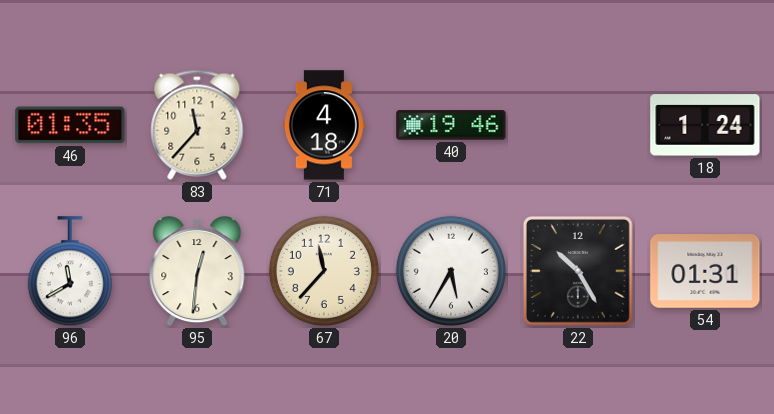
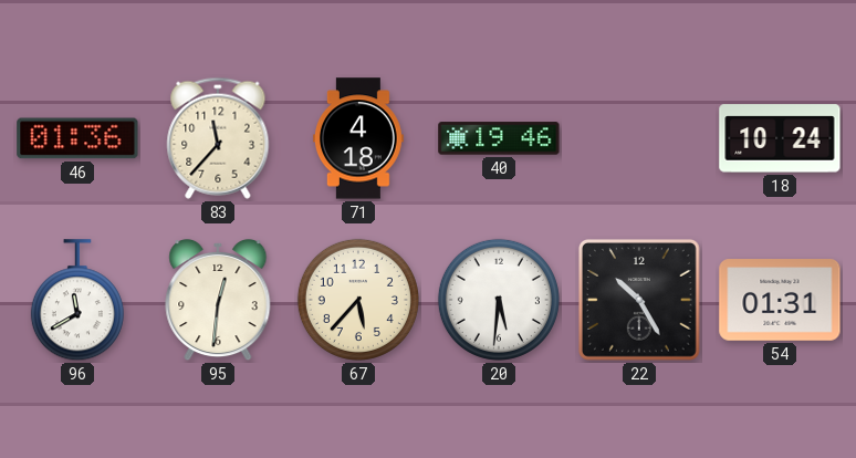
46: 01:35 -> 01:36
18: 1:24 -> 10:24
67: 11:37 -> 5:37
20: 5:35 -> 5:31
